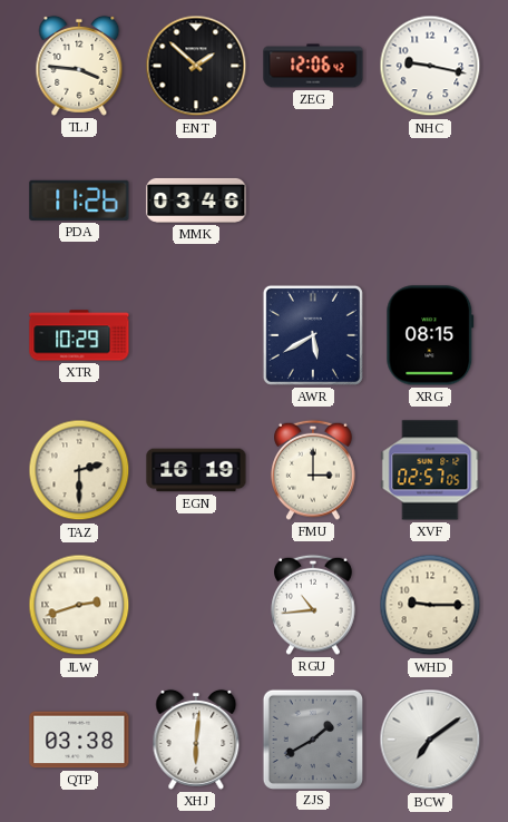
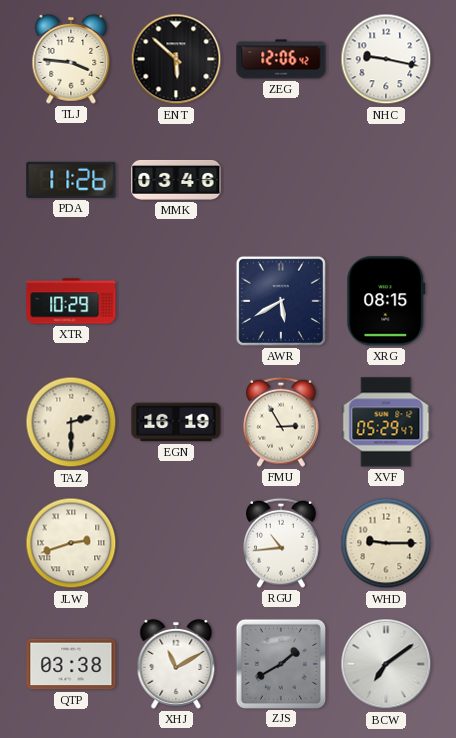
ENT: 1:52 -> 5:52
FMU: 3:00 -> 2:55
XVF: 02:57 -> 05:29
XHJ: 6:01 -> 11:10
